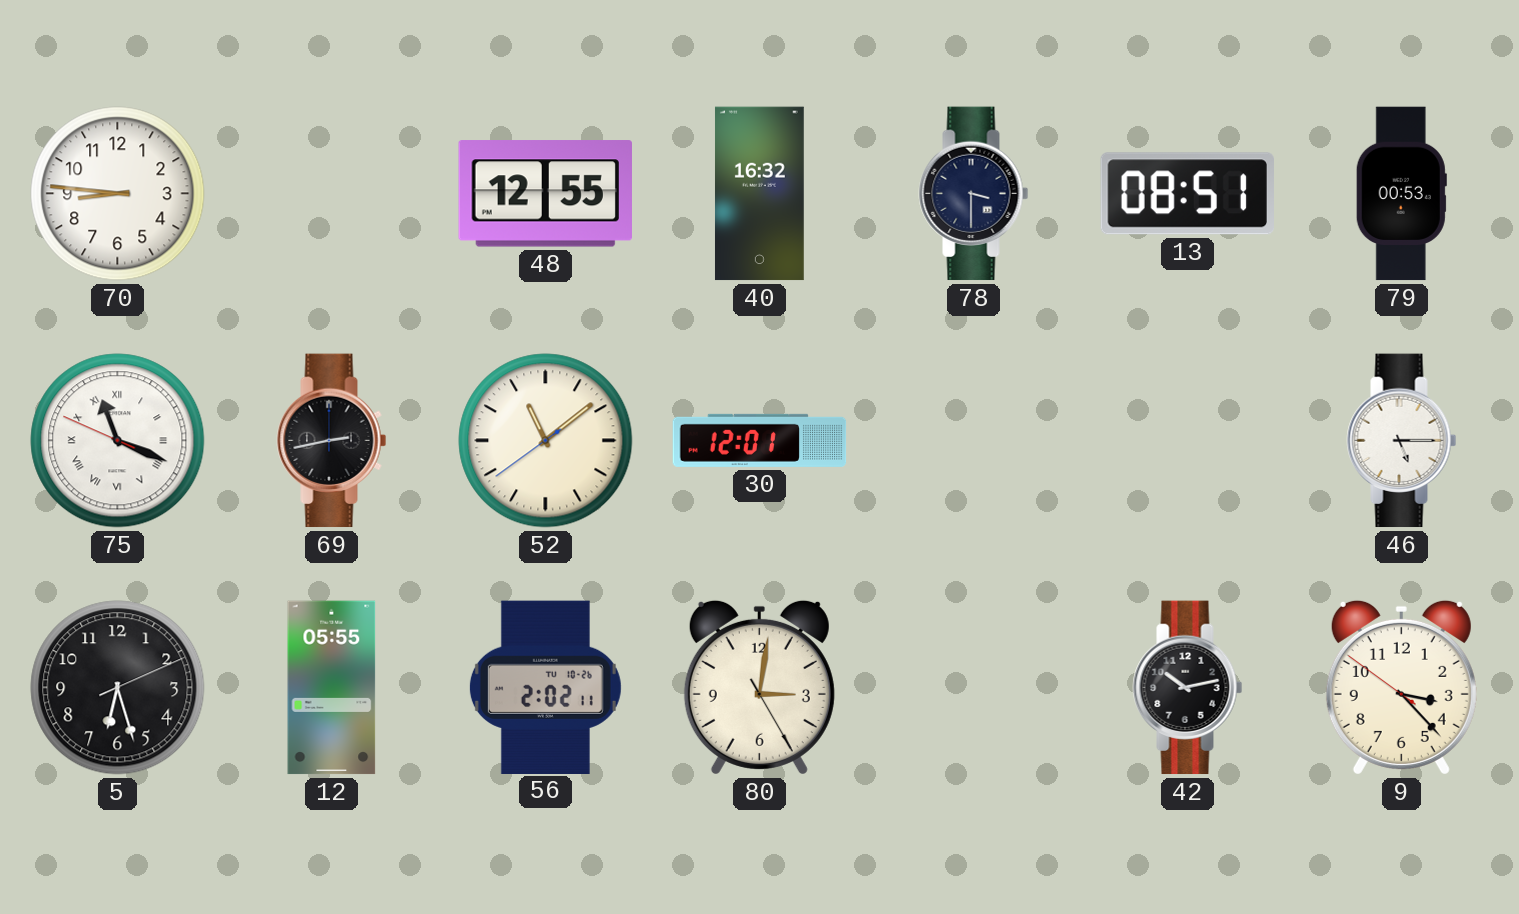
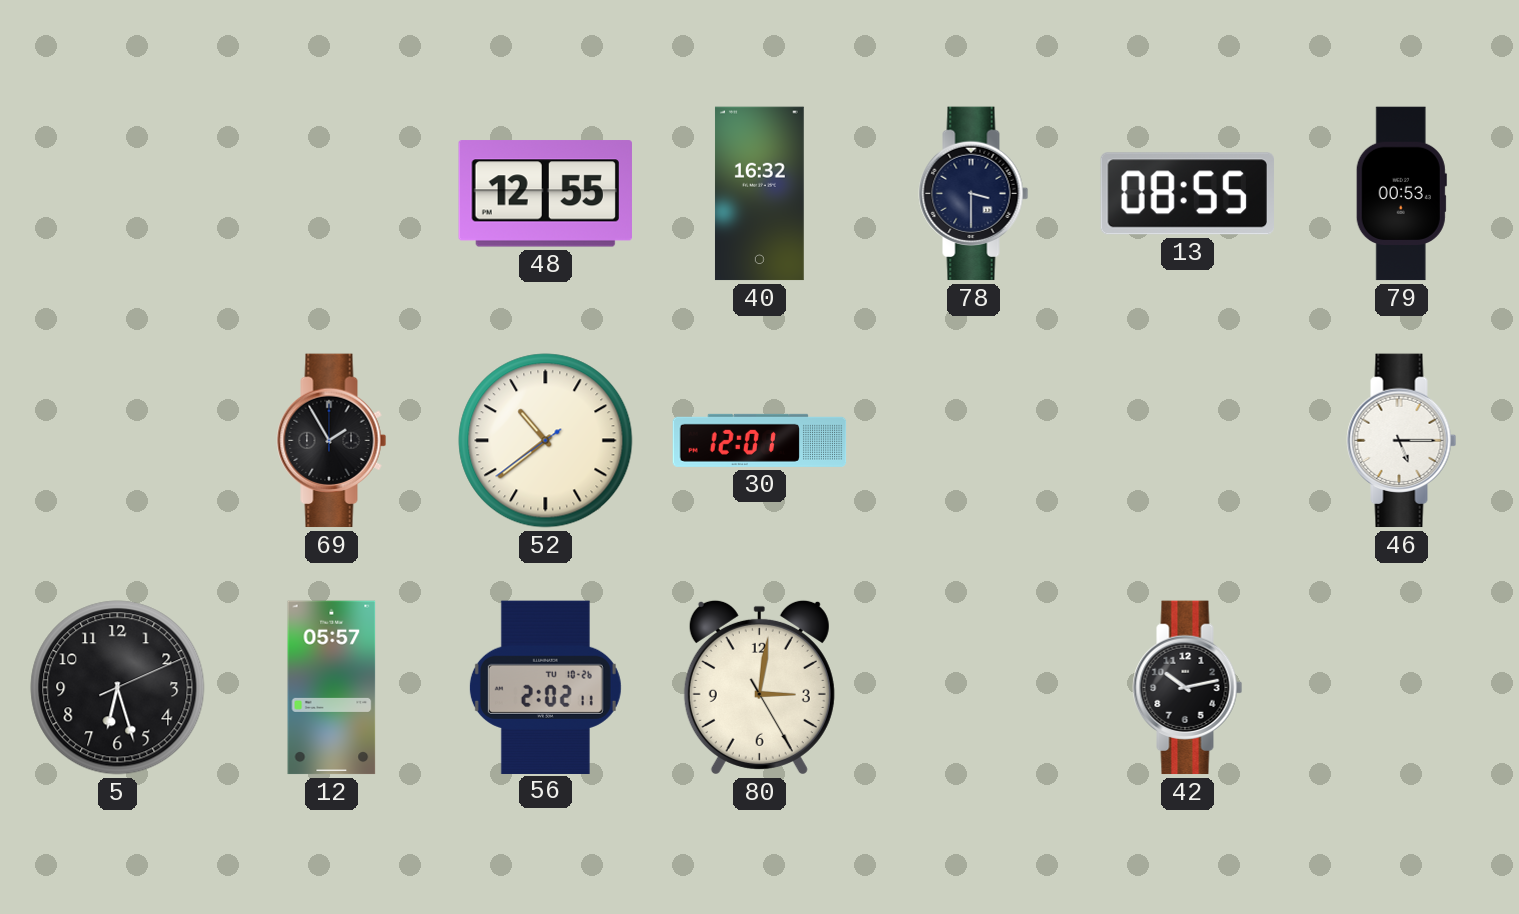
70: 8:46 -> none
13: 08:51 -> 08:55
75: 11:18 -> none
69: 2:43 -> 1:55
52: 11:08 -> 10:38
12: 05:55 -> 05:57
9: 3:22 -> none
